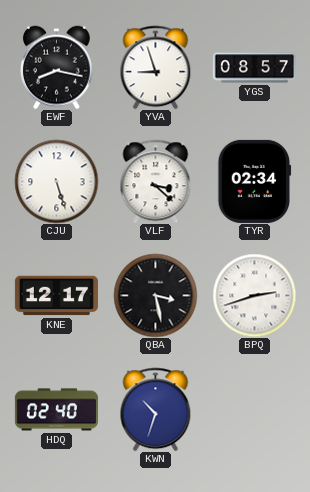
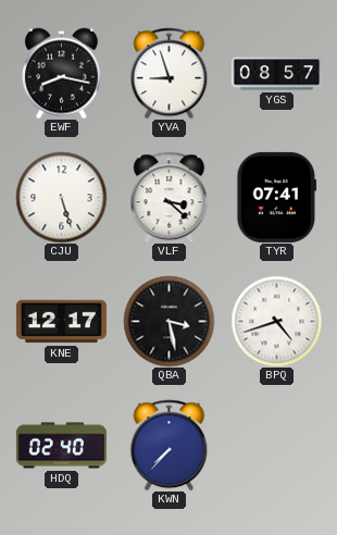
TYR: 02:34 -> 07:41
BPQ: 2:42 -> 4:42
KWN: 10:33 -> 7:37
